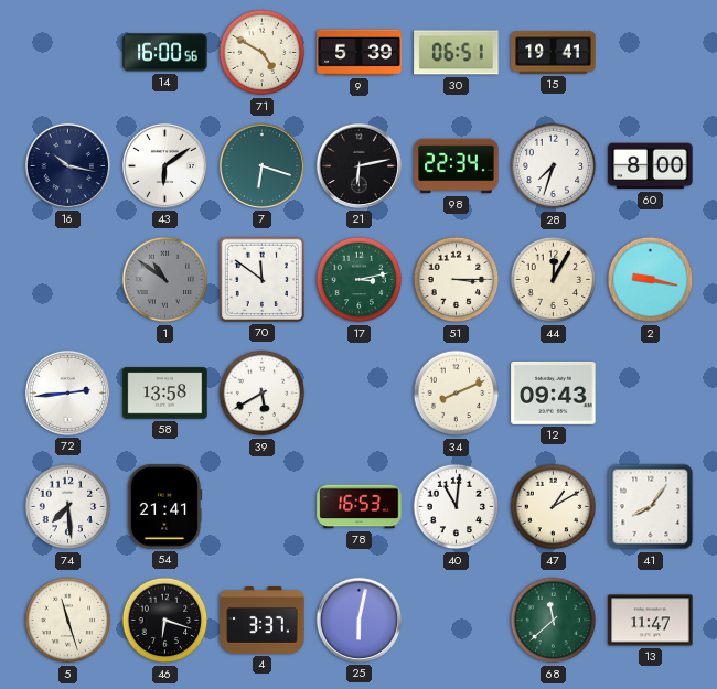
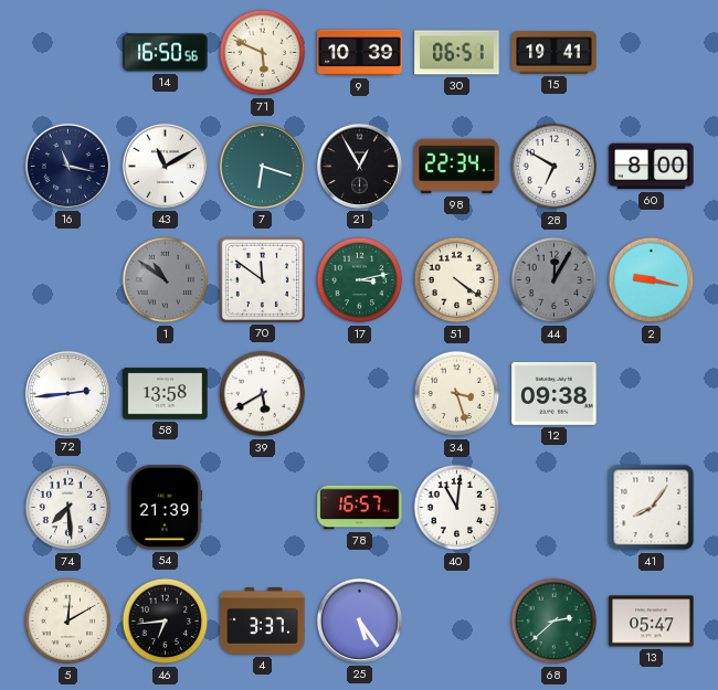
14: 16:00 -> 16:50
71: 4:50 -> 5:49
9: 5:39 -> 10:39
16: 10:17 -> 11:17
43: 6:09 -> 11:10
21: 6:13 -> 12:55
28: 7:33 -> 6:50
51: 3:15 -> 4:21
44 dial: cream -> grey
34: 8:11 -> 3:27
12: 09:43 -> 09:38
54: 21:41 -> 21:39
78: 16:53 -> 16:57
47: 1:10 -> none
5: 11:27 -> 12:10
46: 6:18 -> 6:44
25: 6:02 -> 5:24
68: 11:38 -> 2:38
13: 11:47 -> 05:47
